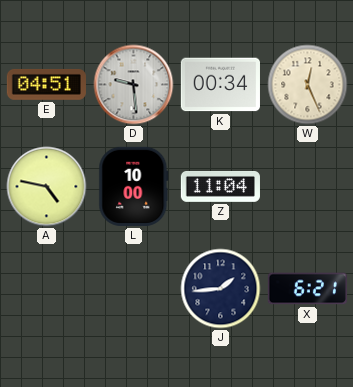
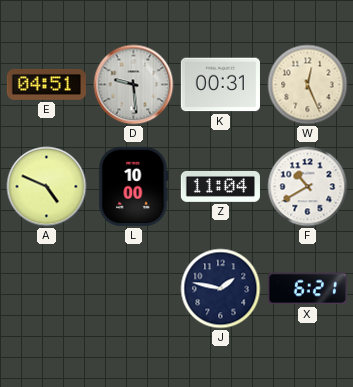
K: 00:34 -> 00:31
A: 4:47 -> 4:49
F: none -> 10:40
J: 1:44 -> 1:47
